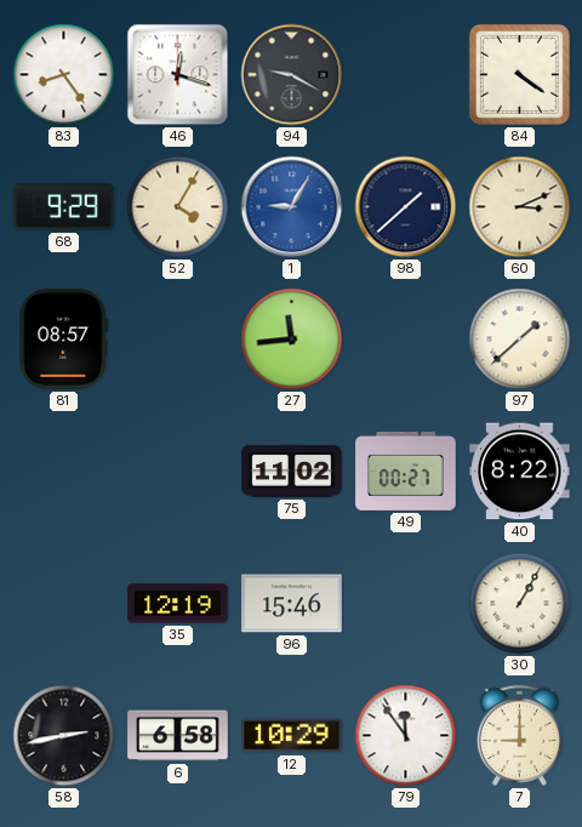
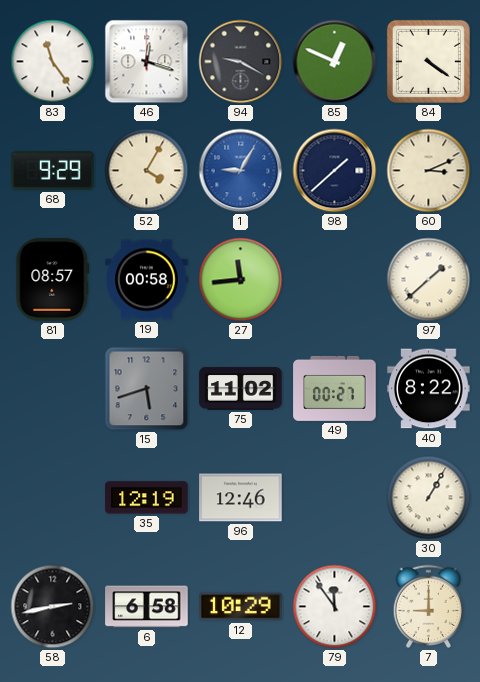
83: 8:24 -> 11:24
85: none -> 12:49
19: none -> 00:58
15: none -> 5:42
96: 15:46 -> 12:46
